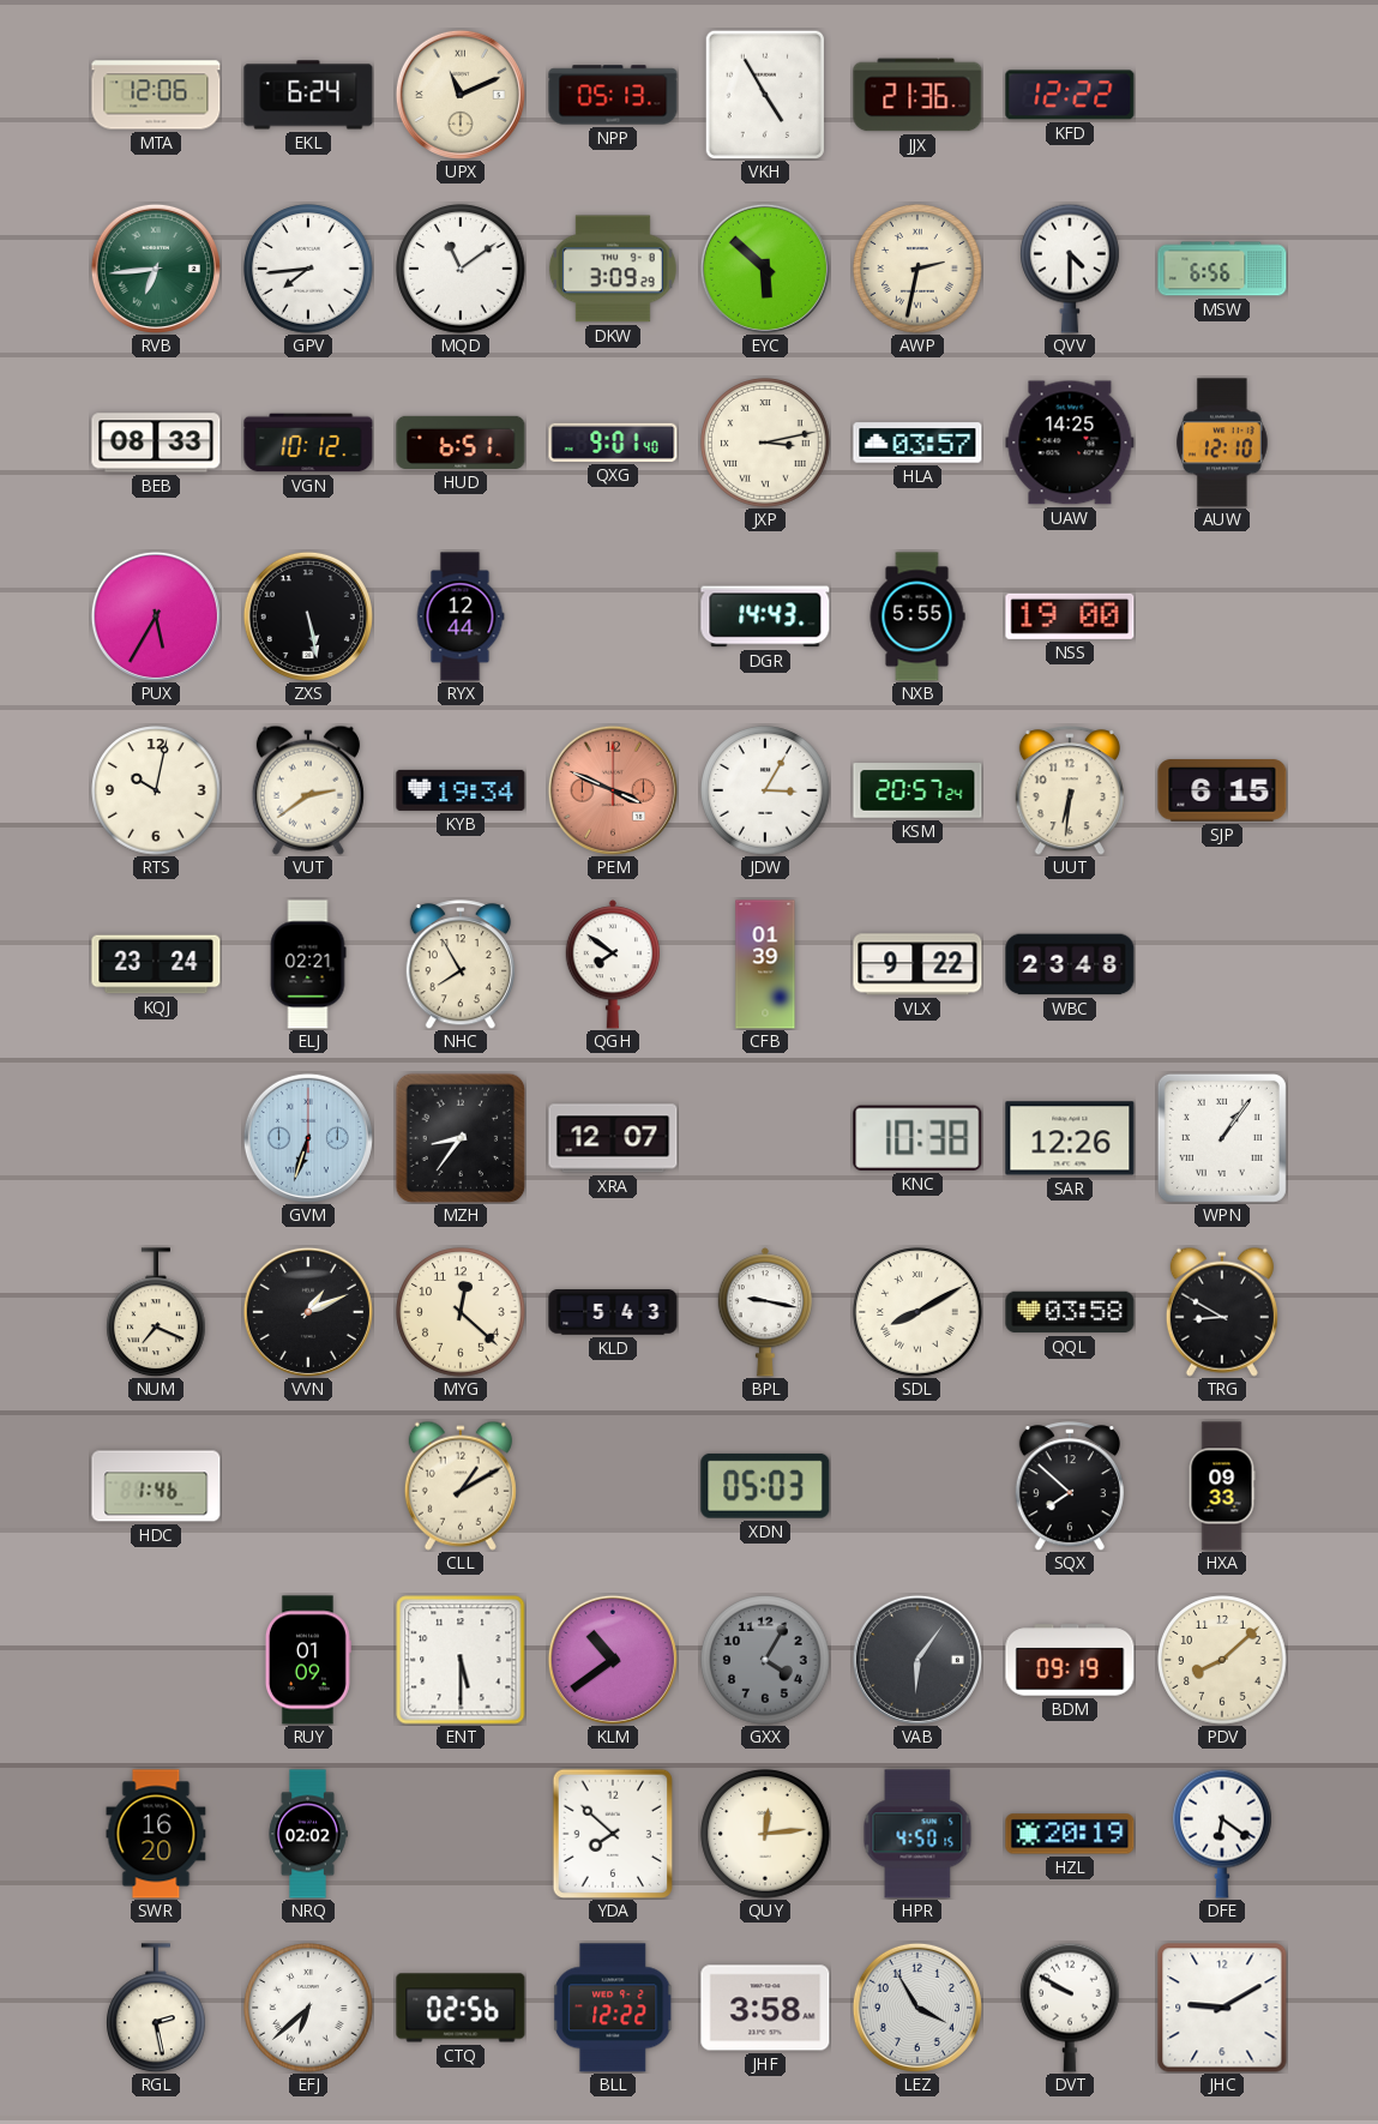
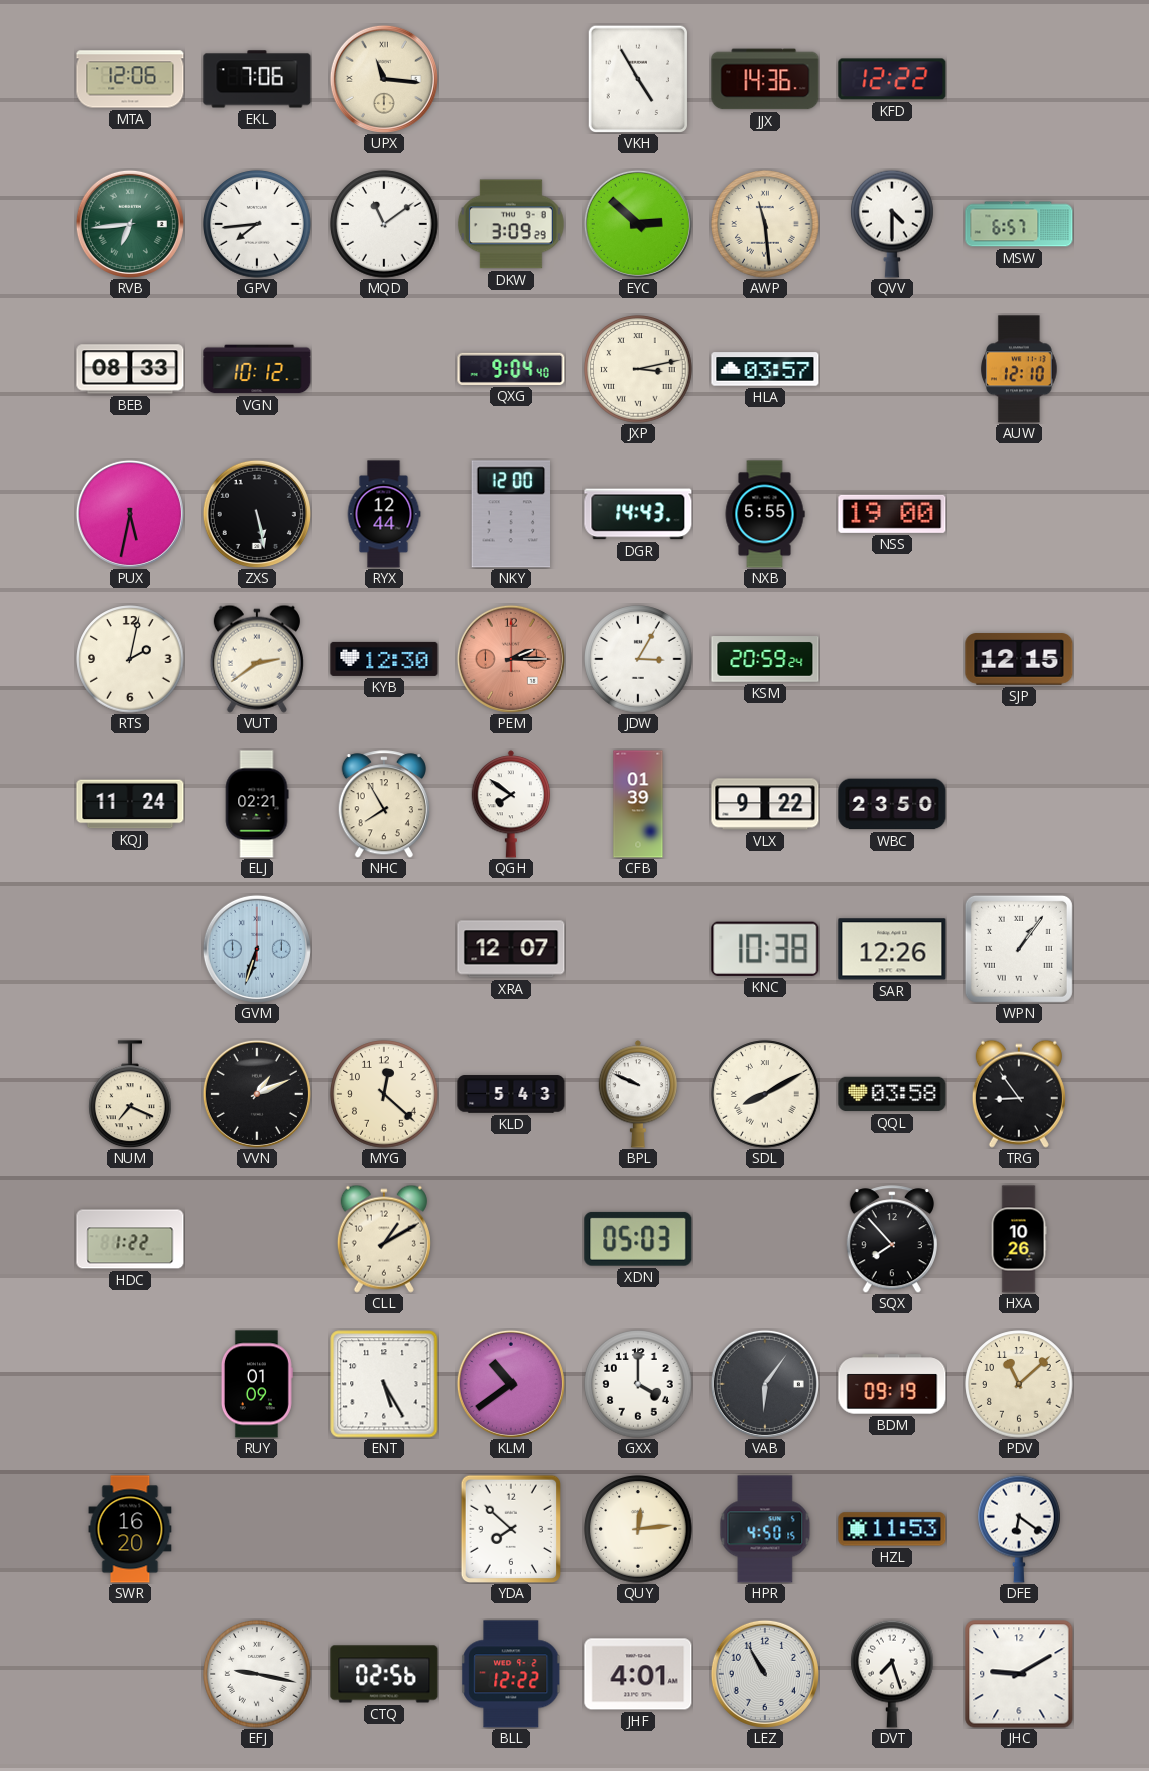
EKL: 6:24 -> 7:06
UPX: 11:11 -> 11:16
NPP: 05:13 -> none
JJX: 21:36 -> 14:36
EYC: 5:52 -> 2:52
AWP: 2:32 -> 11:29
MSW: 6:56 -> 6:57
HUD: 6:51 -> none
QXG: 9:01 -> 9:04
UAW: 14:25 -> none
PUX: 5:35 -> 5:32
NKY: none -> 12:00
RTS: 10:02 -> 2:02
KYB: 19:34 -> 12:30
PEM: 3:49 -> 2:15
KSM: 20:57 -> 20:59
UUT: 6:31 -> none
SJP: 6:15 -> 12:15
KQJ: 23:24 -> 11:24
WBC: 23:48 -> 23:50
MZH: 8:36 -> none
BPL: 9:17 -> 9:49
TRG: 8:50 -> 8:54
HDC: 1:46 -> 1:22
SQX: 7:52 -> 7:53
HXA: 09:33 -> 10:26
ENT: 5:30 -> 5:25
GXX: 4:05 -> 4:00
GXX dial: grey -> white
PDV: 8:08 -> 11:08
NRQ: 02:02 -> none
HZL: 20:19 -> 11:53
RGL: 2:28 -> none
EFJ: 6:38 -> 9:17
JHF: 3:58 -> 4:01
LEZ: 3:55 -> 10:55
DVT: 9:50 -> 7:27
